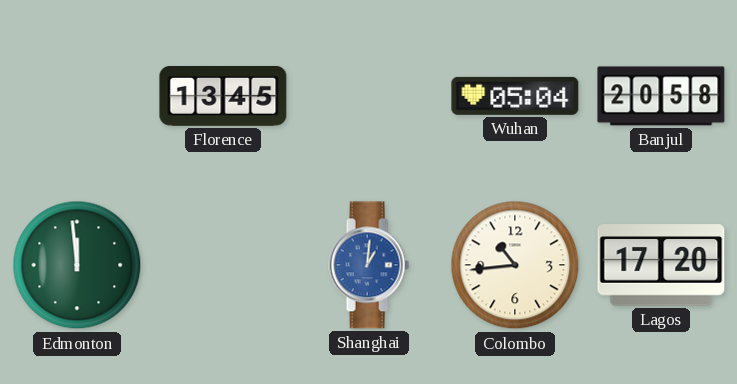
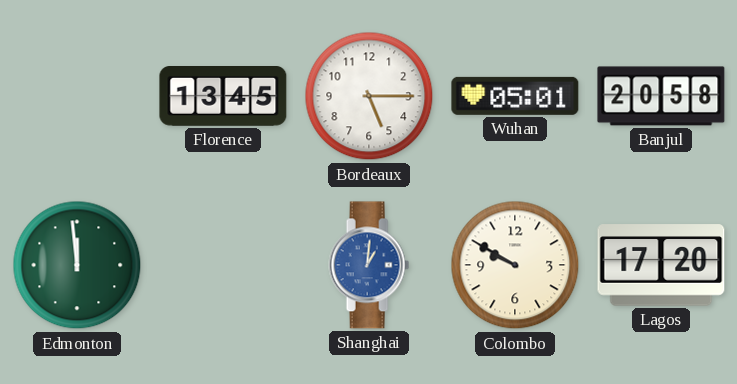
Bordeaux: none -> 5:15
Wuhan: 05:04 -> 05:01
Colombo: 10:44 -> 9:50
